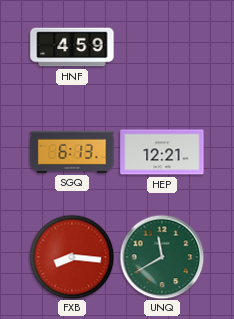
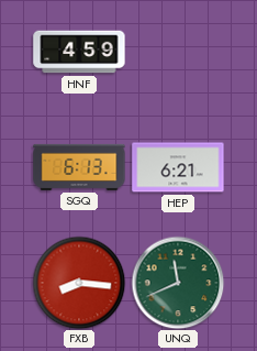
HEP: 12:21 -> 6:21
UNQ: 11:40 -> 11:41
